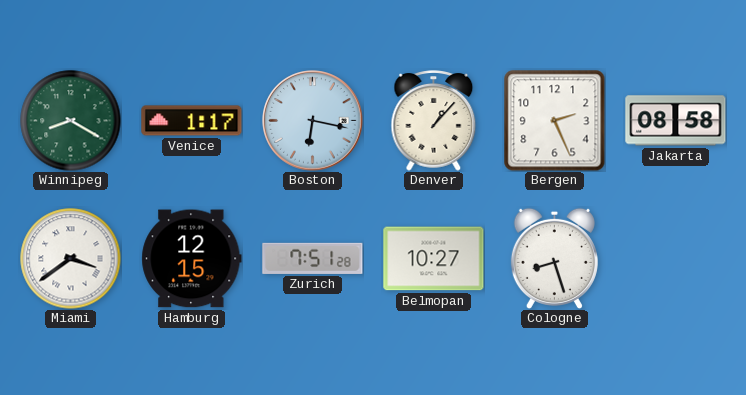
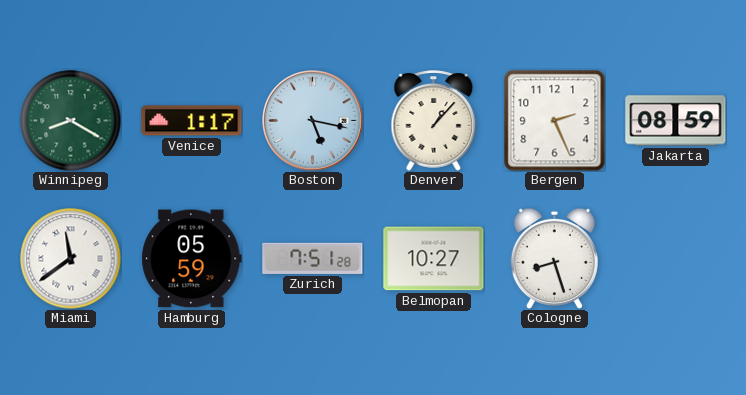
Boston: 6:17 -> 5:17
Jakarta: 08:58 -> 08:59
Miami: 3:39 -> 11:39
Hamburg: 12:15 -> 05:59
